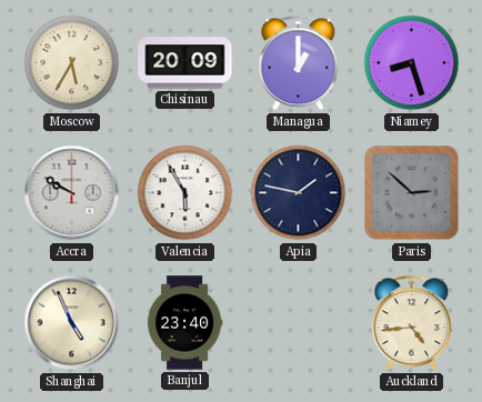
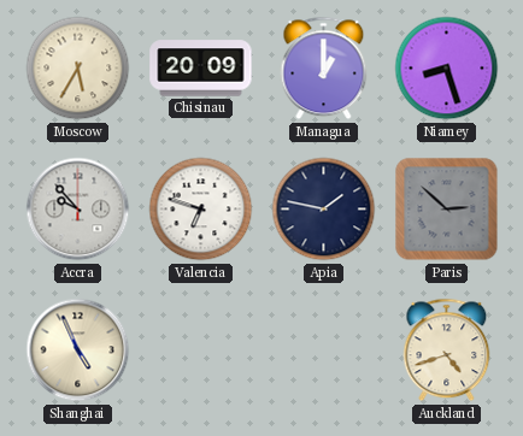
Accra: 9:50 -> 9:53
Valencia: 5:55 -> 6:48
Banjul: 23:40 -> none
Auckland: 4:44 -> 4:42
